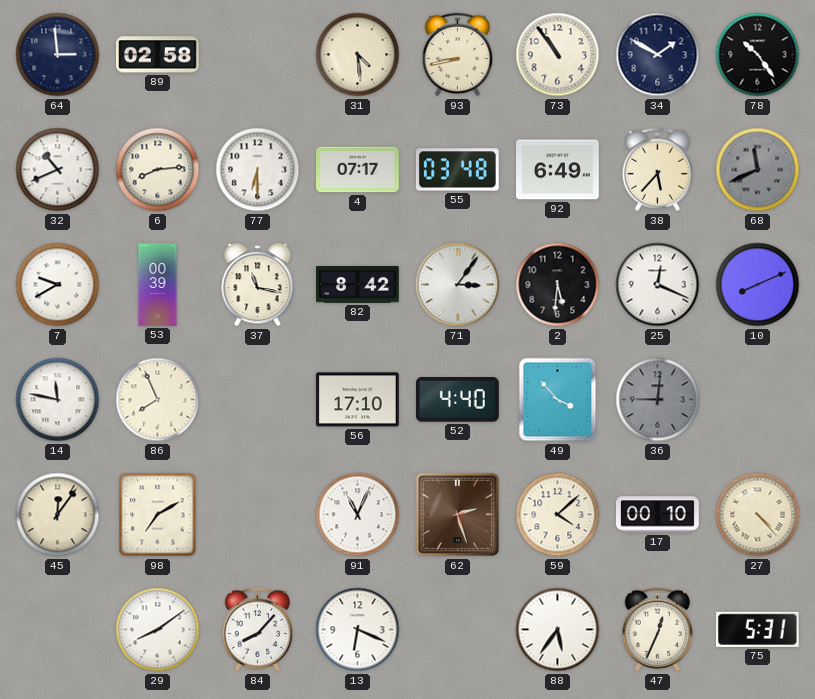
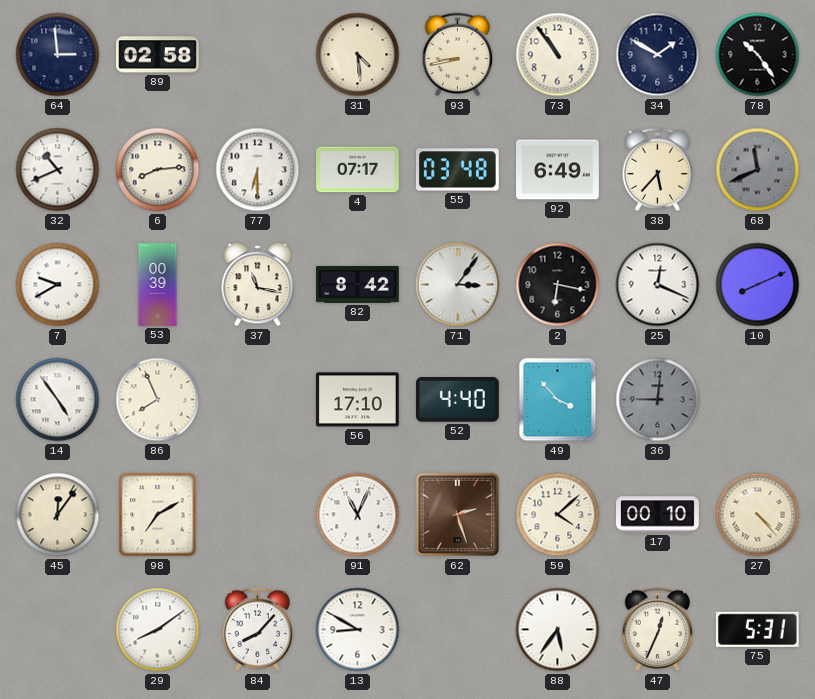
2: 5:31 -> 6:17
14: 11:47 -> 4:54
13: 6:19 -> 8:50
